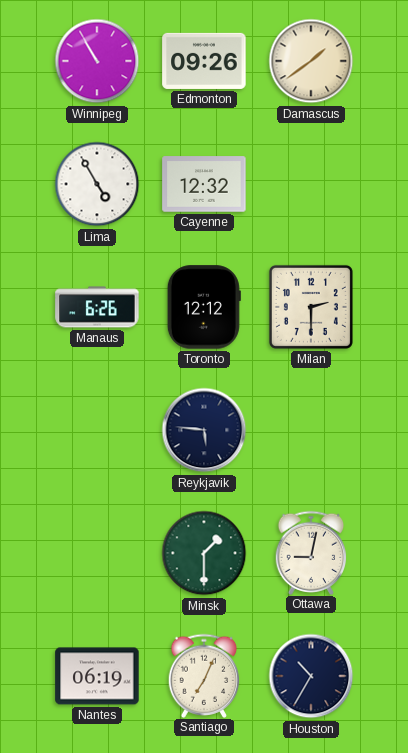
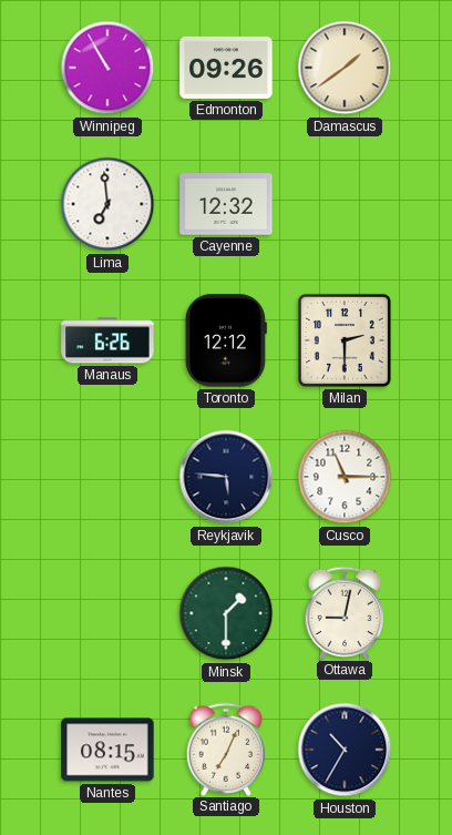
Lima: 4:55 -> 6:59
Cusco: none -> 11:15
Nantes: 06:19 -> 08:15
